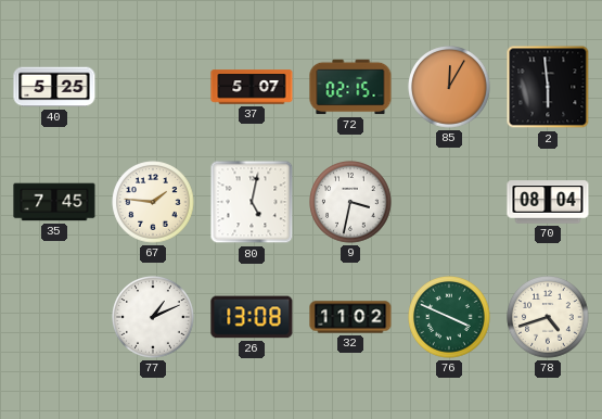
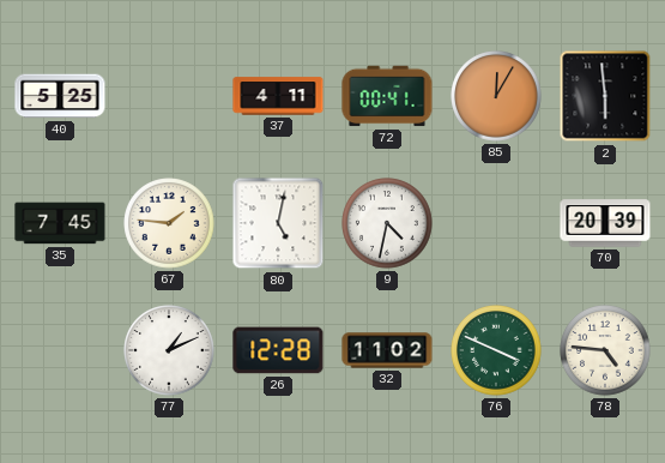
37: 5:07 -> 4:11
72: 02:15 -> 00:41
9: 3:32 -> 4:32
70: 08:04 -> 20:39
26: 13:08 -> 12:28
78: 4:42 -> 4:46
